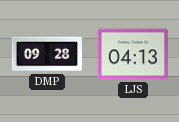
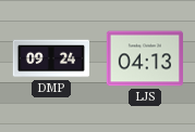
DMP: 09:28 -> 09:24
